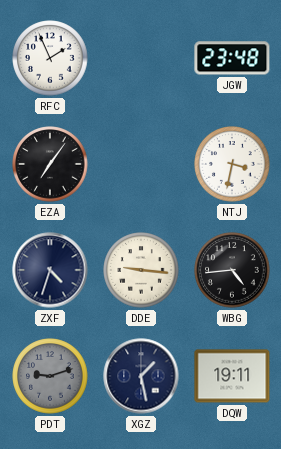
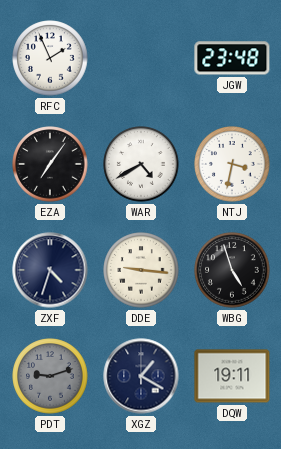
WAR: none -> 4:40
WBG: 4:44 -> 4:57
XGZ: 1:28 -> 1:20
